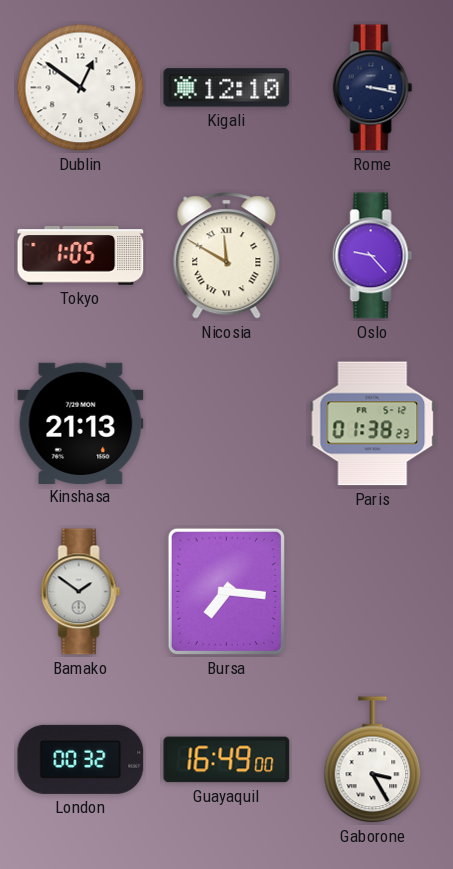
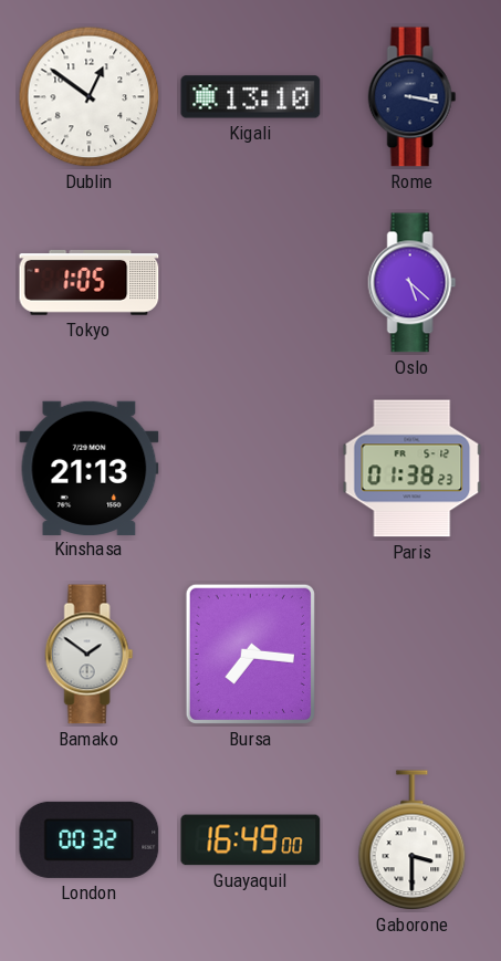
Kigali: 12:10 -> 13:10
Nicosia: 11:50 -> none
Oslo: 9:23 -> 5:22
Gaborone: 3:25 -> 3:30
